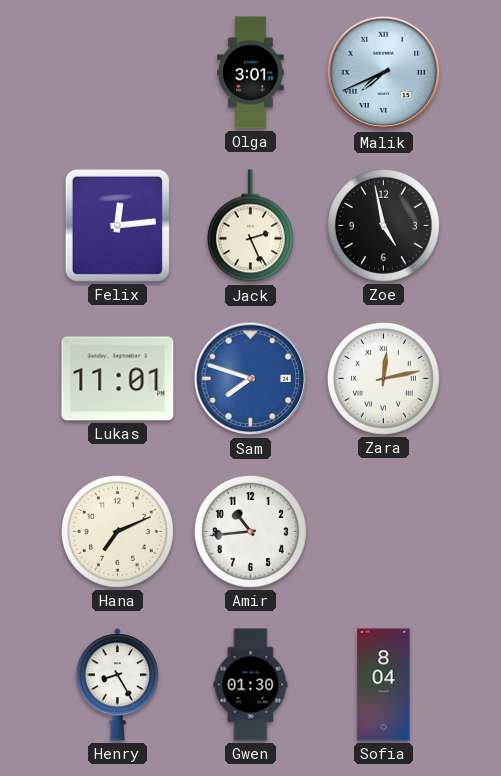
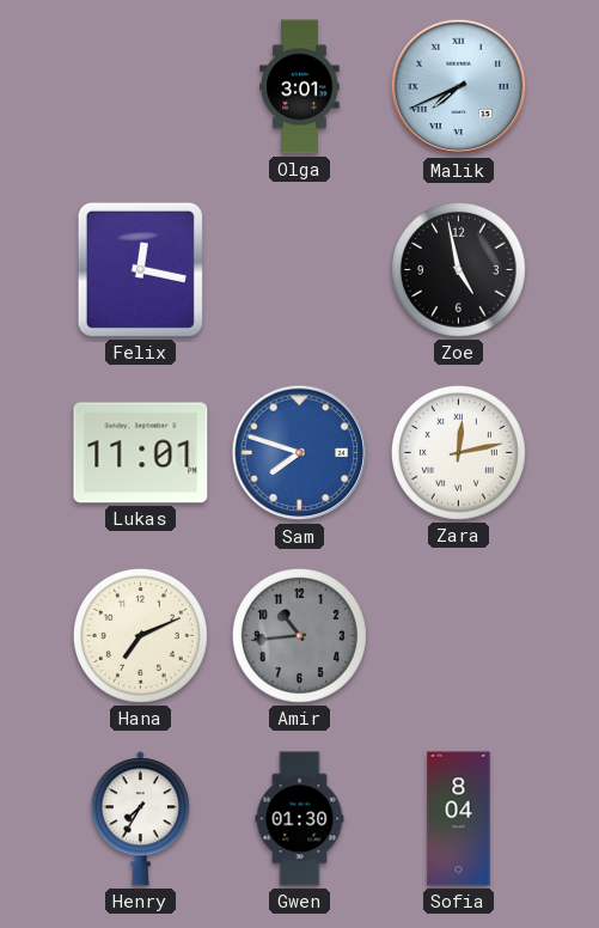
Felix: 12:14 -> 12:17
Jack: 2:26 -> none
Amir dial: white -> grey
Henry: 8:25 -> 7:35
